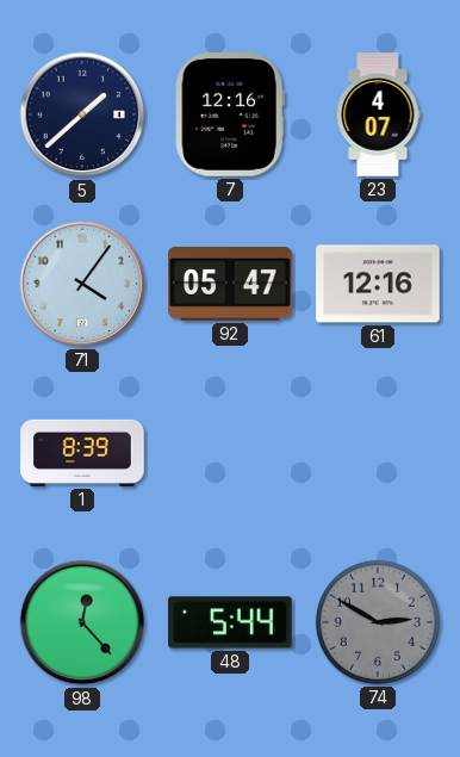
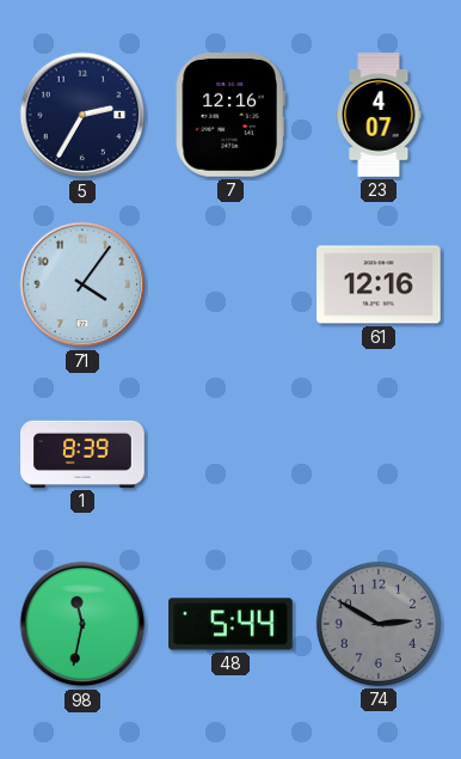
5: 1:38 -> 2:35
92: 05:47 -> none
98: 12:23 -> 11:32
